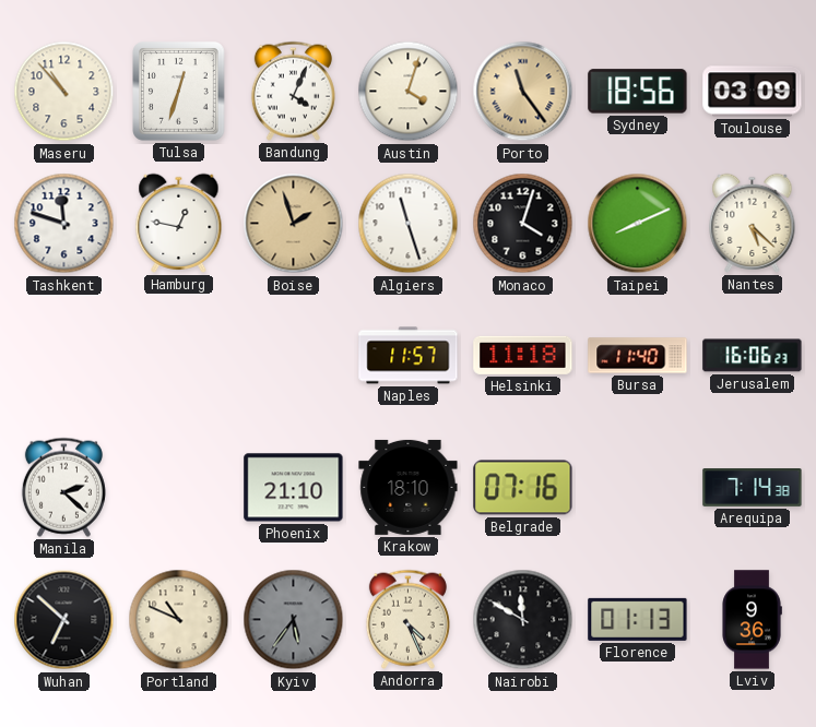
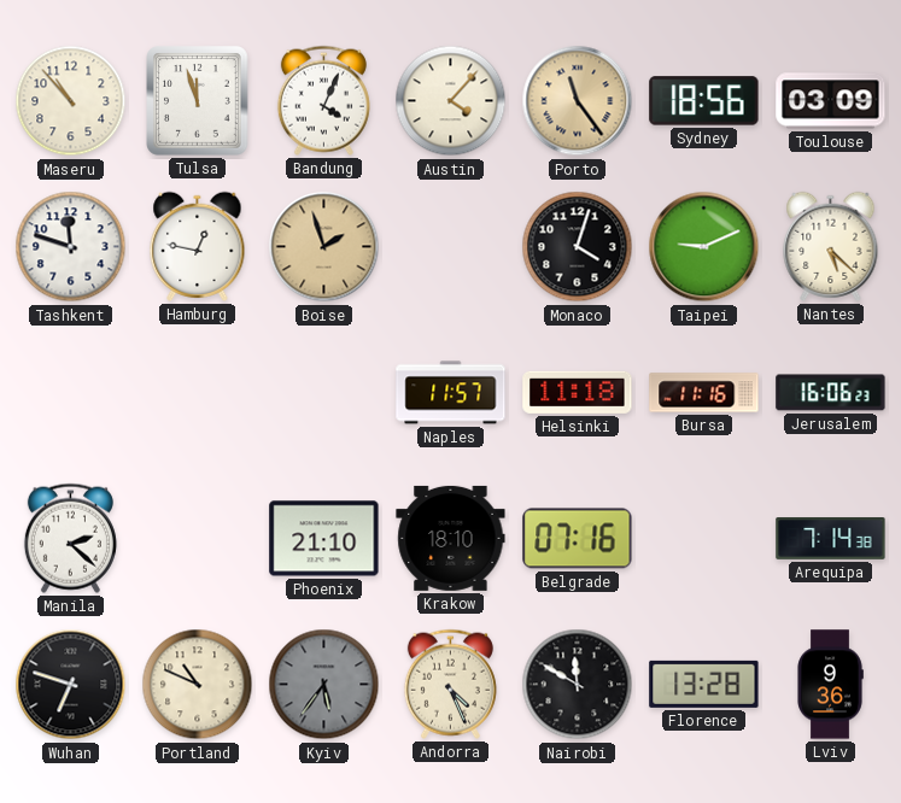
Tulsa: 12:33 -> 11:57
Austin: 4:03 -> 4:07
Algiers: 11:27 -> none
Taipei: 8:11 -> 9:11
Bursa: 11:40 -> 11:16
Wuhan: 6:52 -> 6:48
Florence: 01:13 -> 13:28
